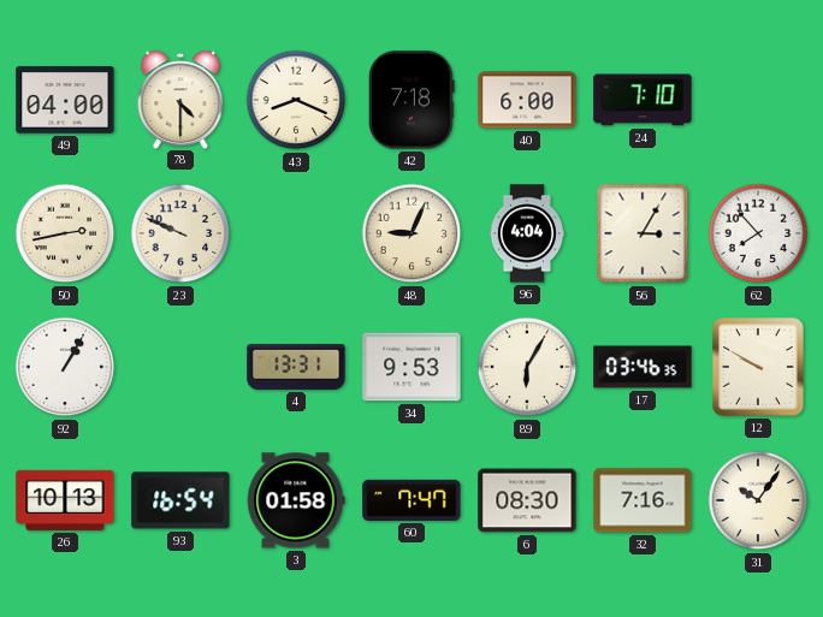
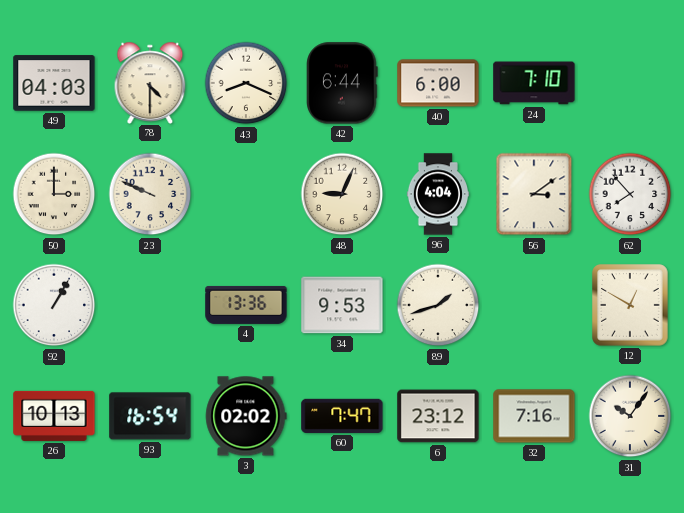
49: 04:00 -> 04:03
42: 7:18 -> 6:44
50: 2:43 -> 3:00
56: 3:05 -> 3:09
4: 13:31 -> 13:36
89: 6:05 -> 1:42
17: 03:46 -> none
12: 9:50 -> 12:50
3: 01:58 -> 02:02
6: 08:30 -> 23:12
